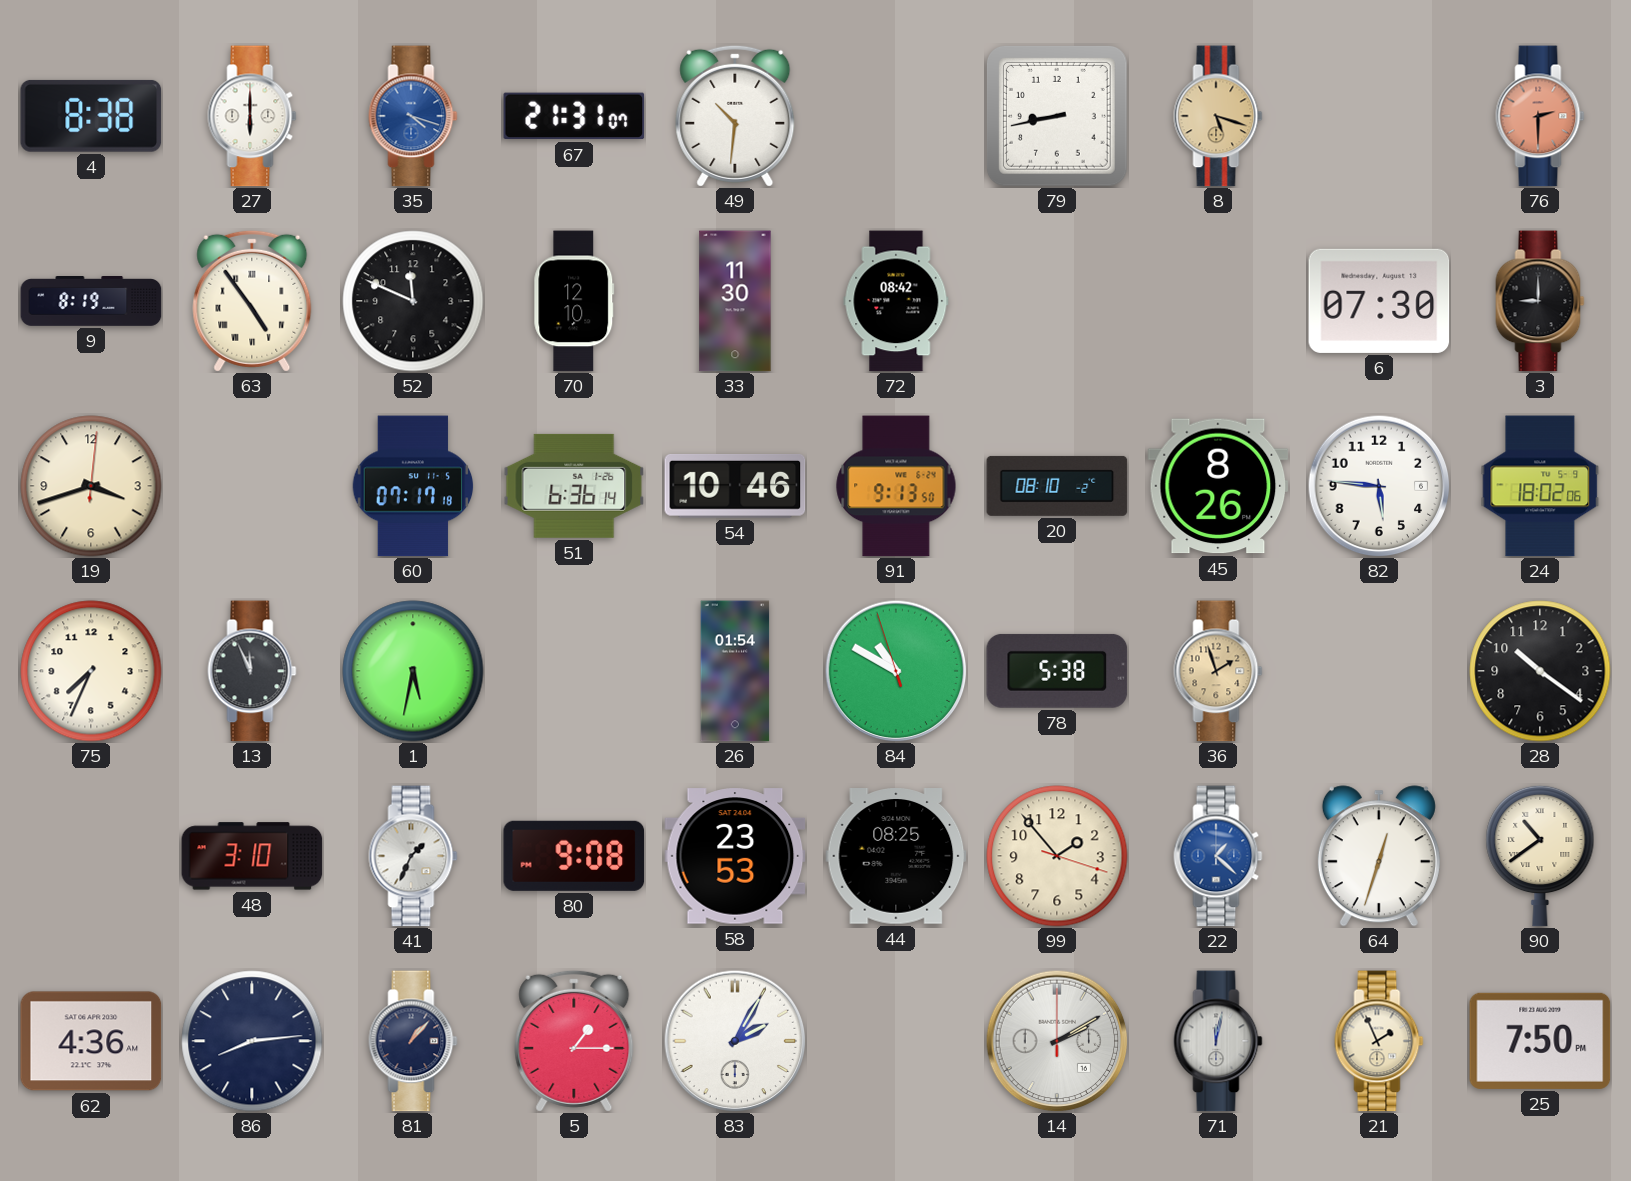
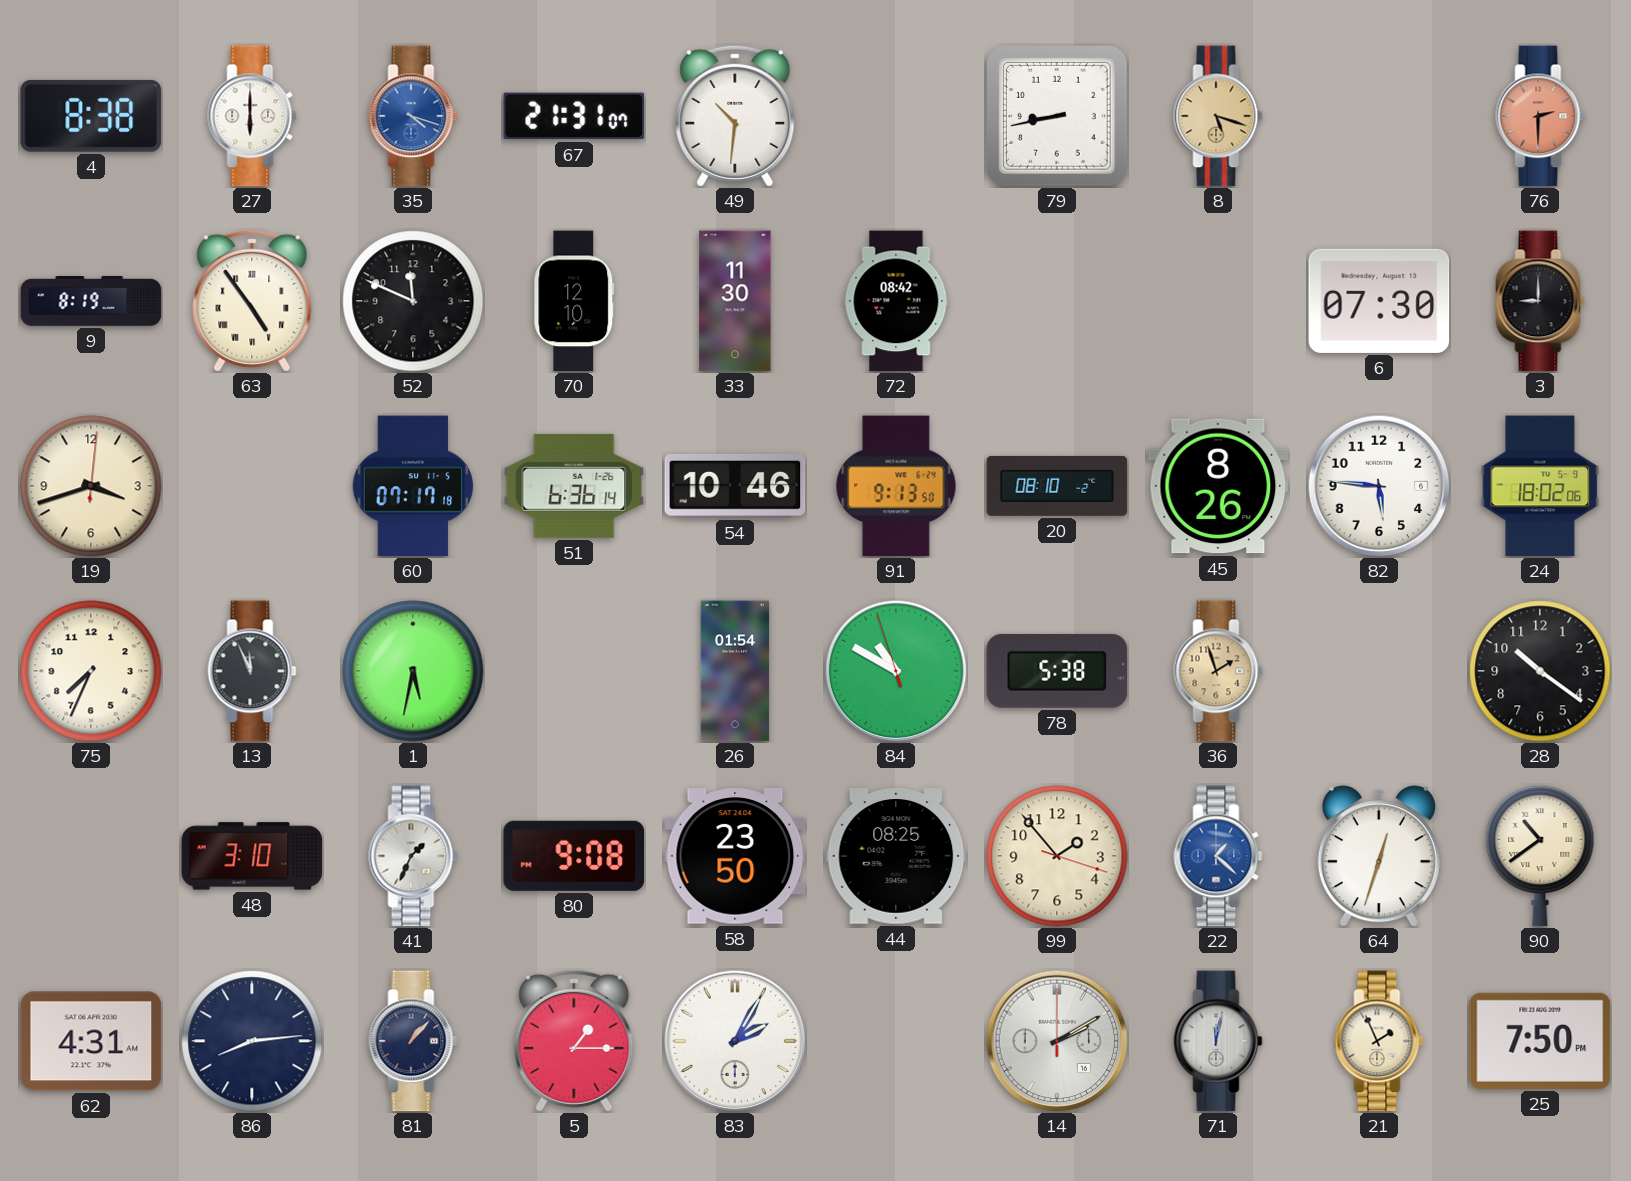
58: 23:53 -> 23:50
62: 4:36 -> 4:31
